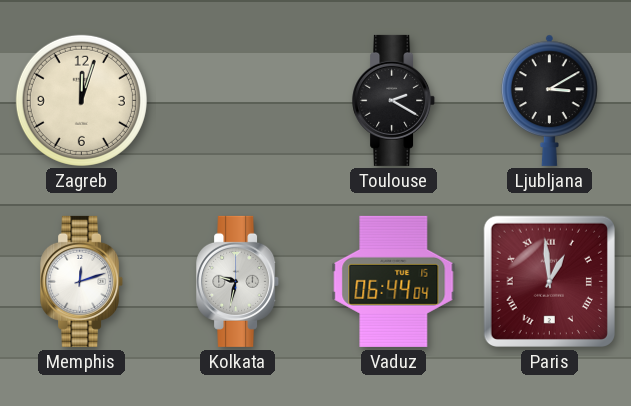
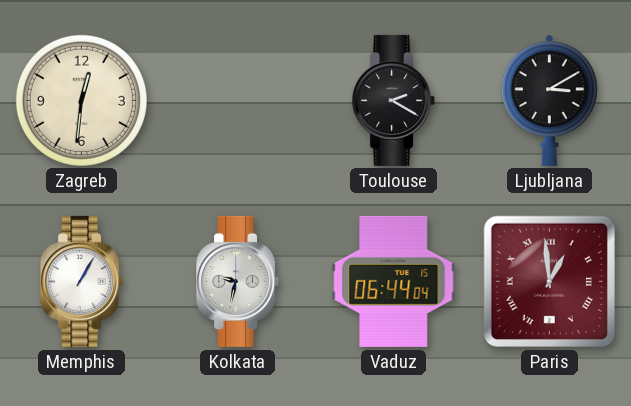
Zagreb: 12:03 -> 12:31
Memphis: 12:12 -> 1:05
